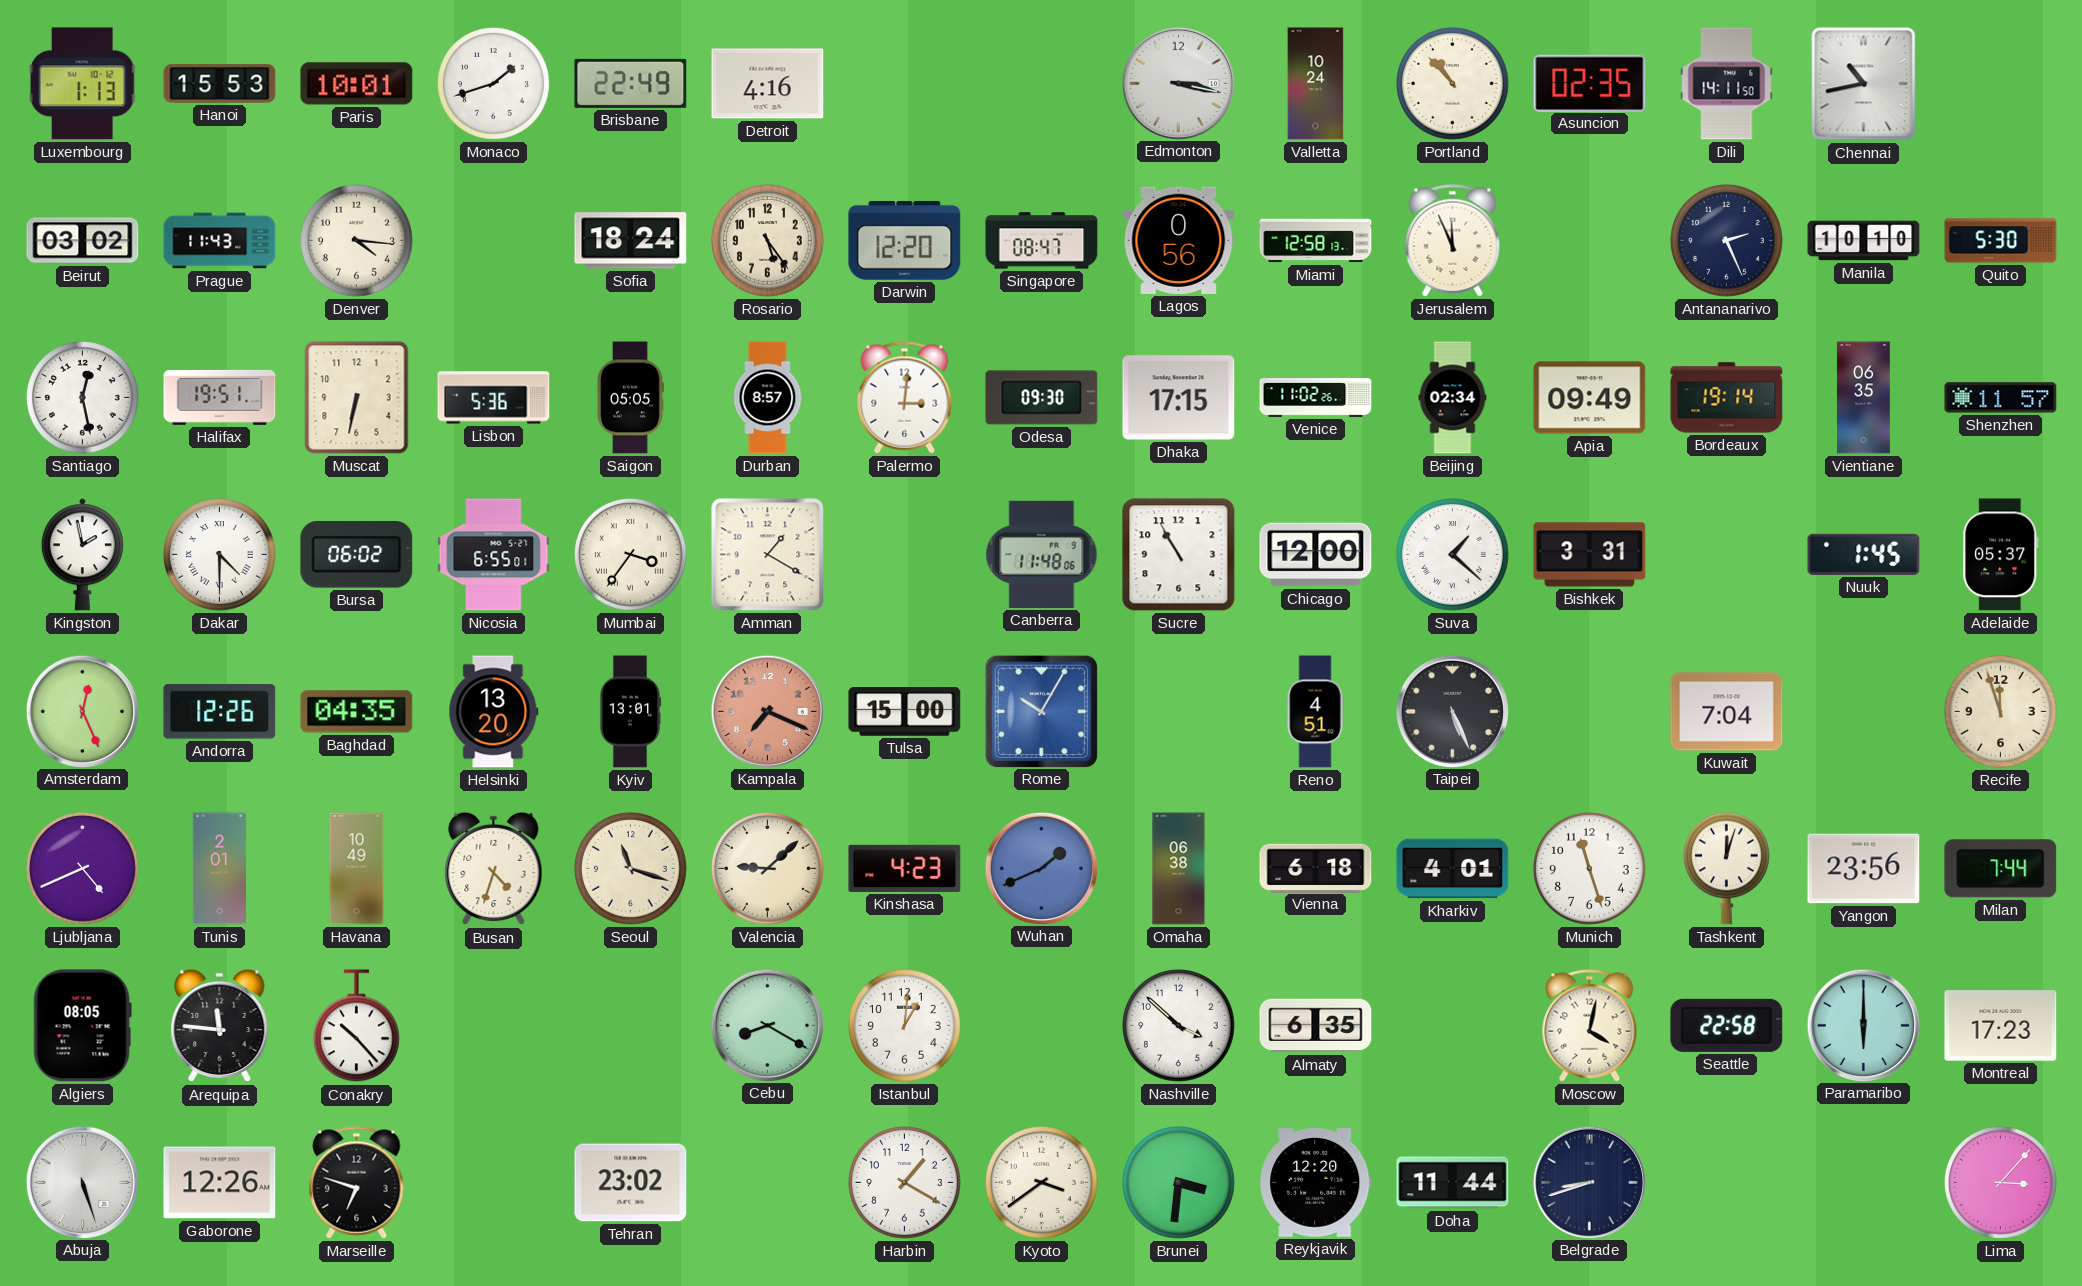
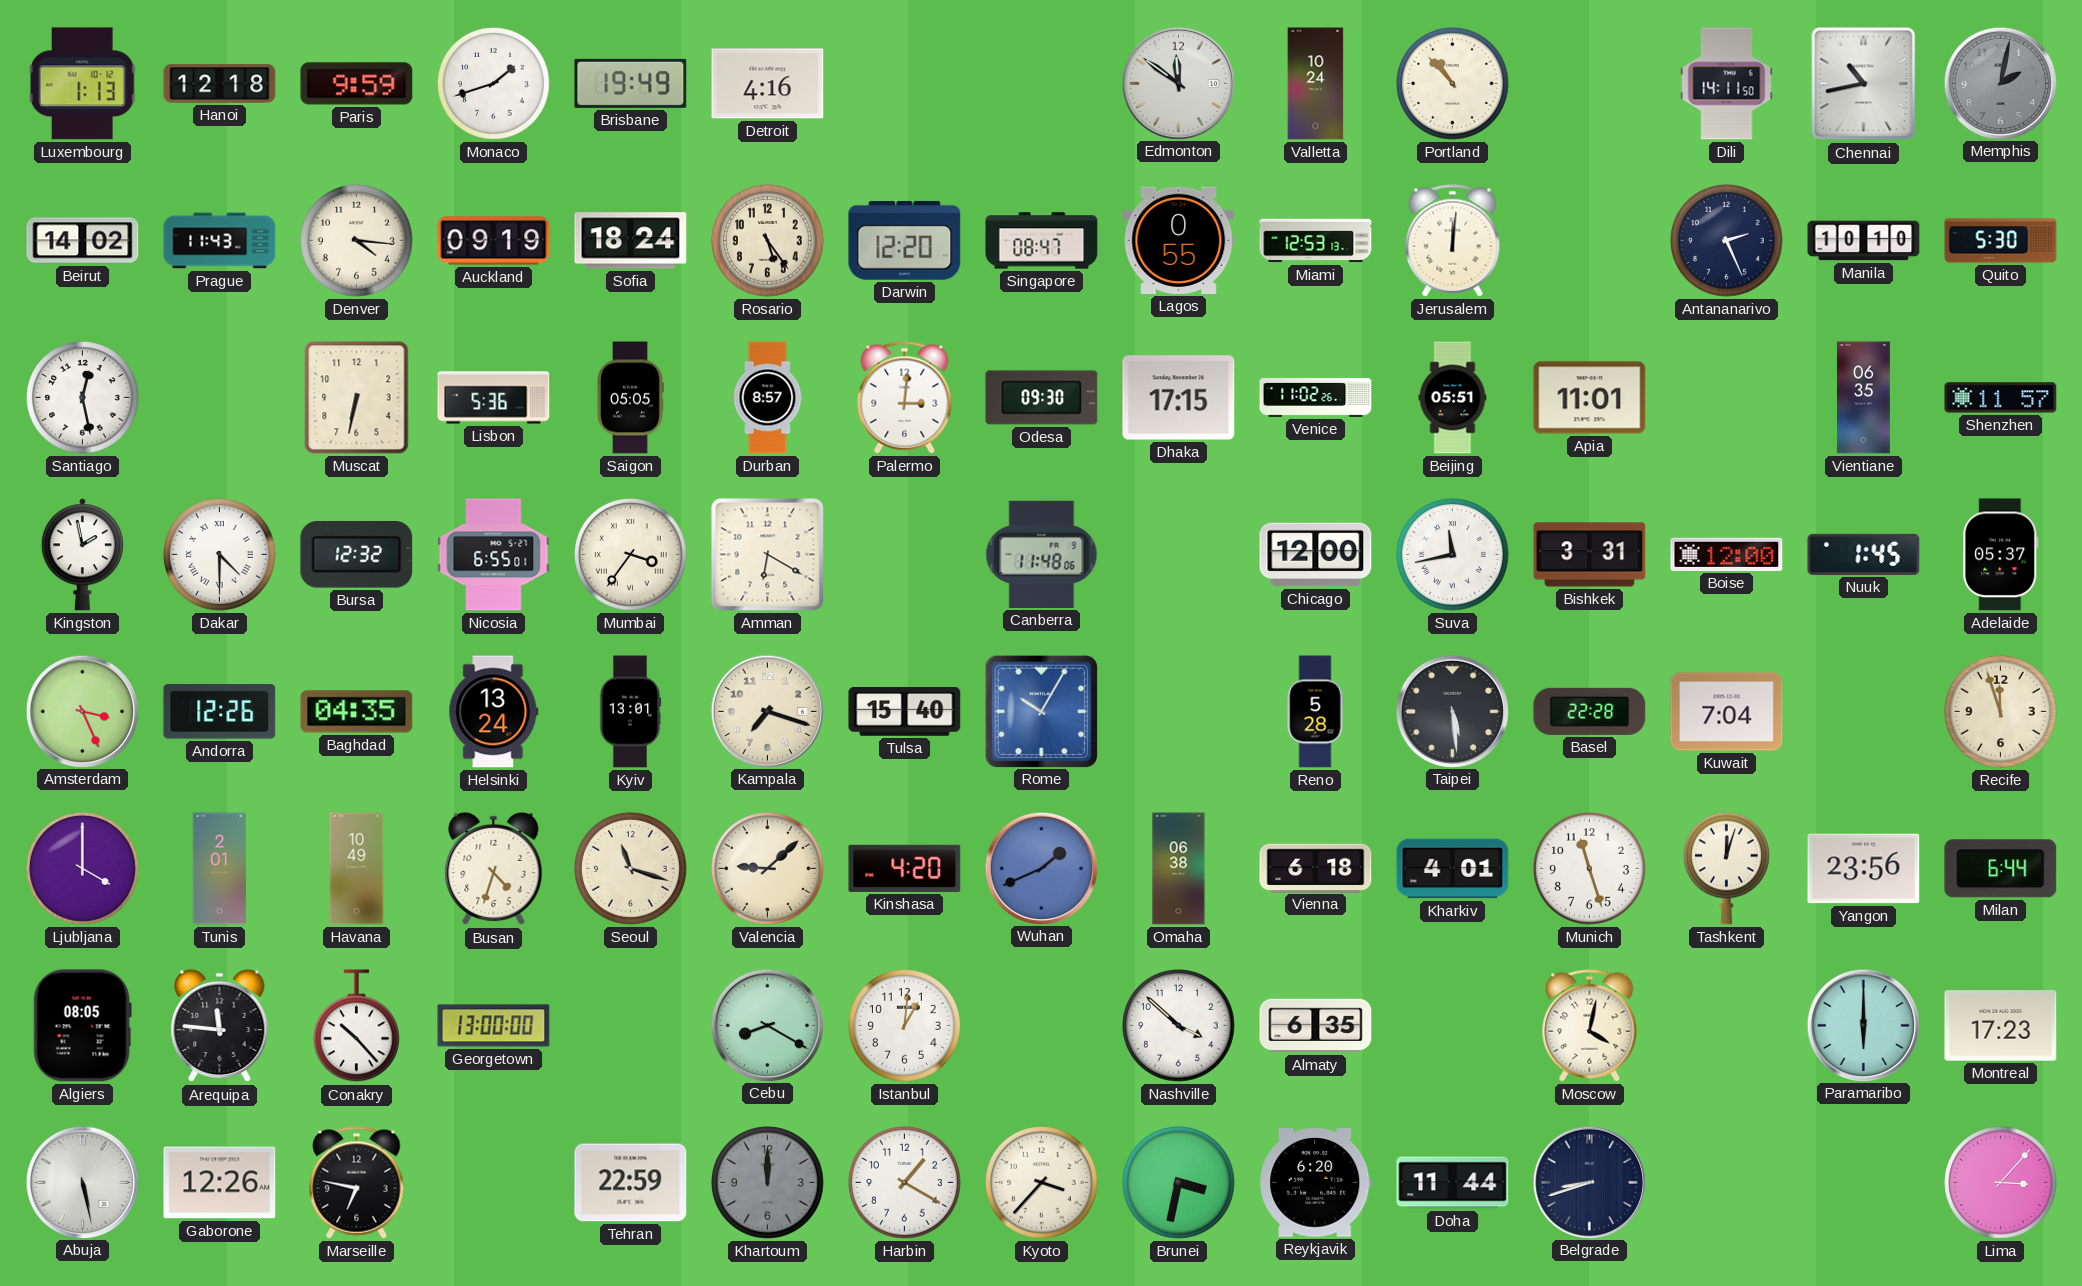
Hanoi: 15:53 -> 12:18
Paris: 10:01 -> 9:59
Brisbane: 22:49 -> 19:49
Edmonton: 3:17 -> 11:51
Asuncion: 02:35 -> none
Memphis: none -> 2:02
Beirut: 03:02 -> 14:02
Auckland: none -> 09:19
Lagos: 0:56 -> 0:55
Miami: 12:58 -> 12:53
Jerusalem: 11:56 -> 12:01
Halifax: 19:51 -> none
Beijing: 02:34 -> 05:51
Apia: 09:49 -> 11:01
Bordeaux: 19:14 -> none
Bursa: 06:02 -> 12:32
Amman: 1:20 -> 6:20
Sucre: 10:55 -> none
Suva: 1:22 -> 11:43
Boise: none -> 12:00
Amsterdam: 12:26 -> 3:26
Helsinki: 13:20 -> 13:24
Kampala: 7:19 -> 7:18
Kampala dial: salmon -> cream
Tulsa: 15:00 -> 15:40
Reno: 4:51 -> 5:28
Taipei: 5:26 -> 5:29
Basel: none -> 22:28
Ljubljana: 4:41 -> 4:00
Kinshasa: 4:23 -> 4:20
Milan: 7:44 -> 6:44
Georgetown: none -> 13:00
Seattle: 22:58 -> none
Abuja: 5:27 -> 5:28
Marseille: 6:48 -> 6:47
Tehran: 23:02 -> 22:59
Khartoum: none -> 12:00
Kyoto: 3:39 -> 3:37
Brunei: 3:31 -> 3:32
Reykjavik: 12:20 -> 6:20
